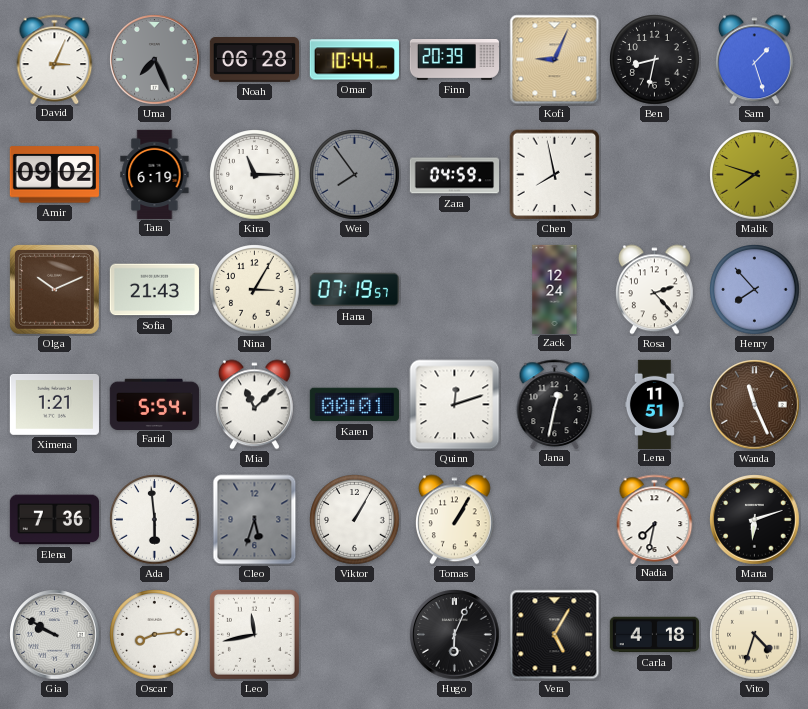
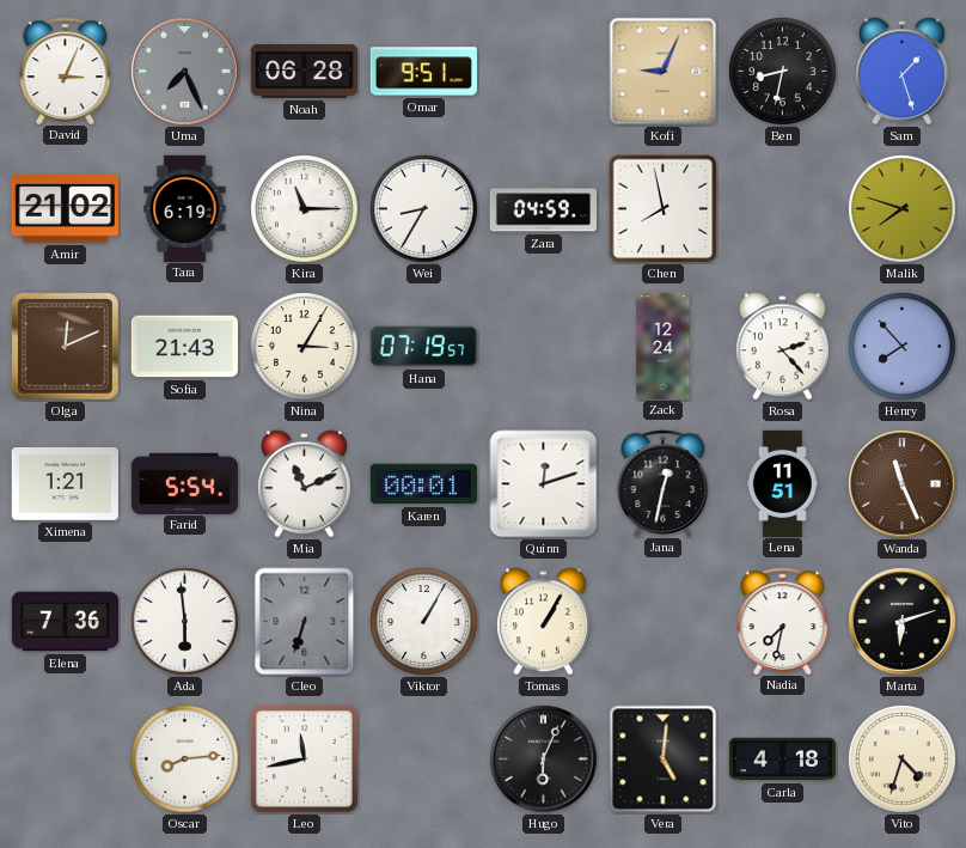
Omar: 10:44 -> 9:51
Finn: 20:39 -> none
Amir: 09:02 -> 21:02
Wei: 7:54 -> 8:35
Wei dial: grey -> white
Olga: 10:11 -> 12:11
Mia: 11:08 -> 11:11
Cleo: 5:33 -> 6:33
Gia: 9:50 -> none
Vera: 5:05 -> 5:01
